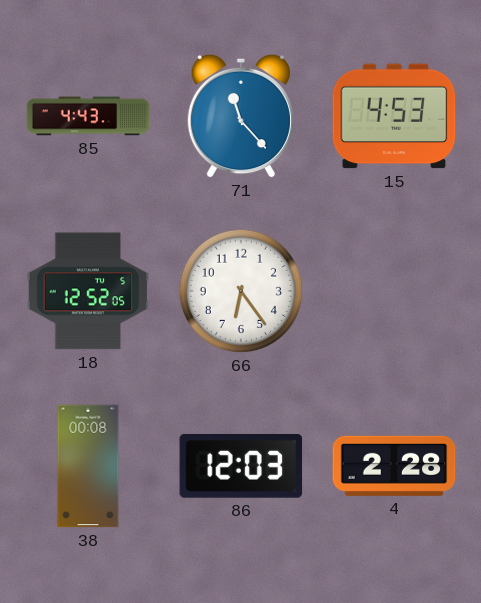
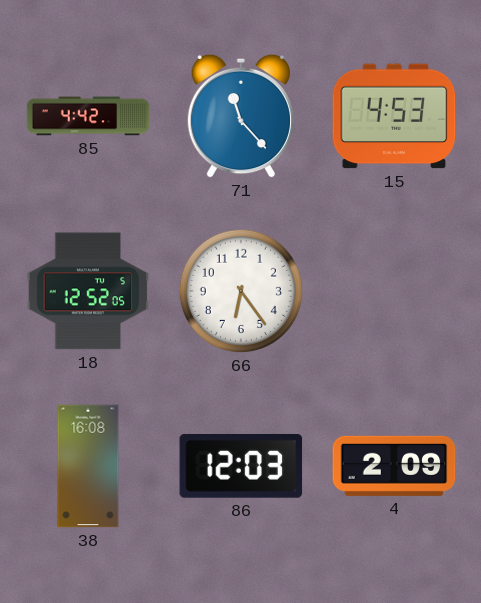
85: 4:43 -> 4:42
38: 00:08 -> 16:08
4: 2:28 -> 2:09
